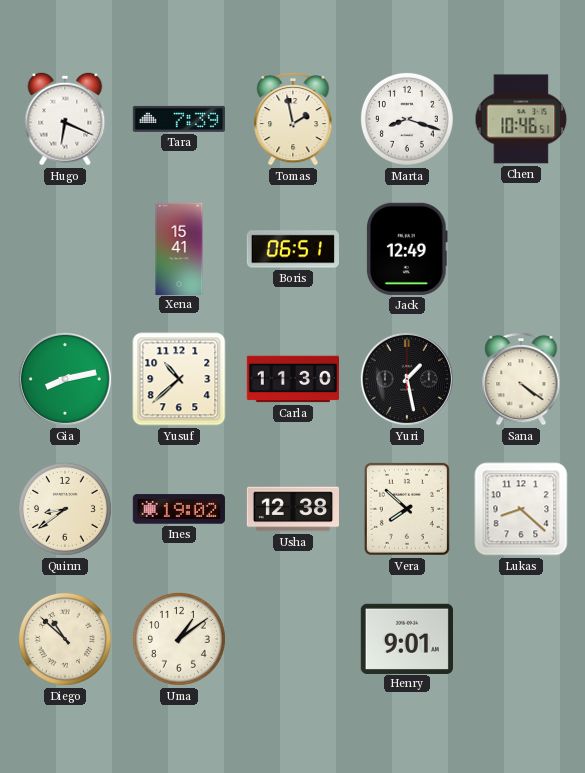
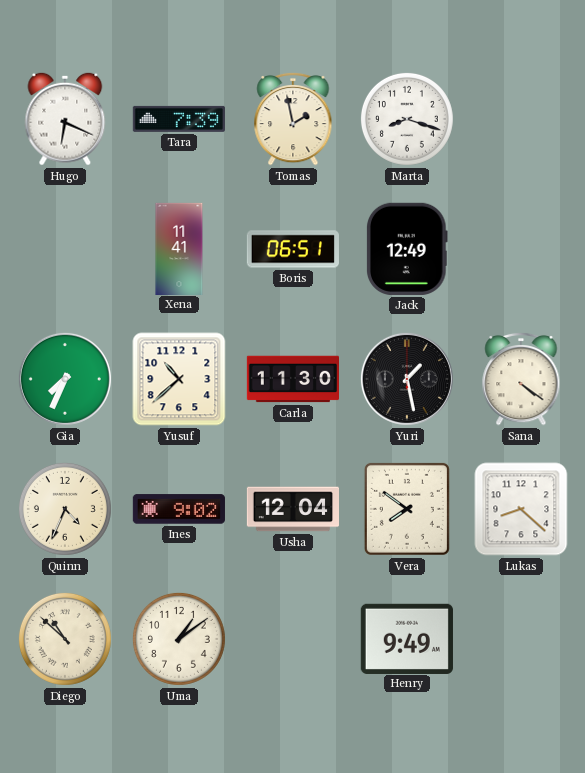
Chen: 10:46 -> none
Xena: 15:41 -> 11:41
Gia: 8:13 -> 7:34
Quinn: 8:39 -> 4:34
Ines: 19:02 -> 9:02
Usha: 12:38 -> 12:04
Vera: 7:52 -> 7:51
Henry: 9:01 -> 9:49
